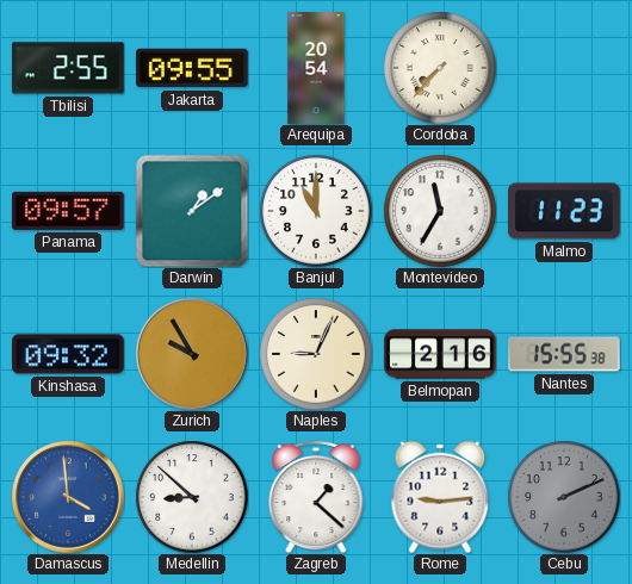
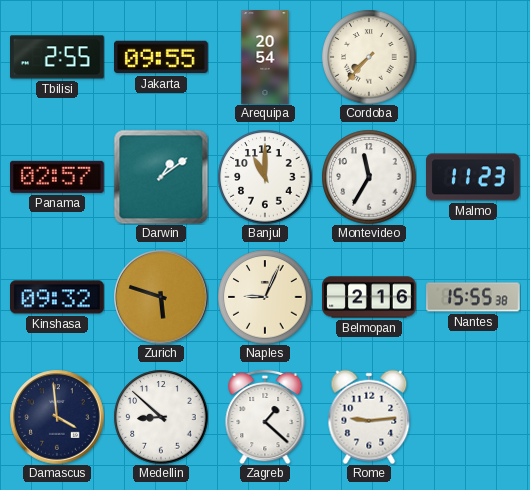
Panama: 09:57 -> 02:57
Zurich: 9:55 -> 5:48
Damascus dial: blue -> navy
Cebu: 2:11 -> none
